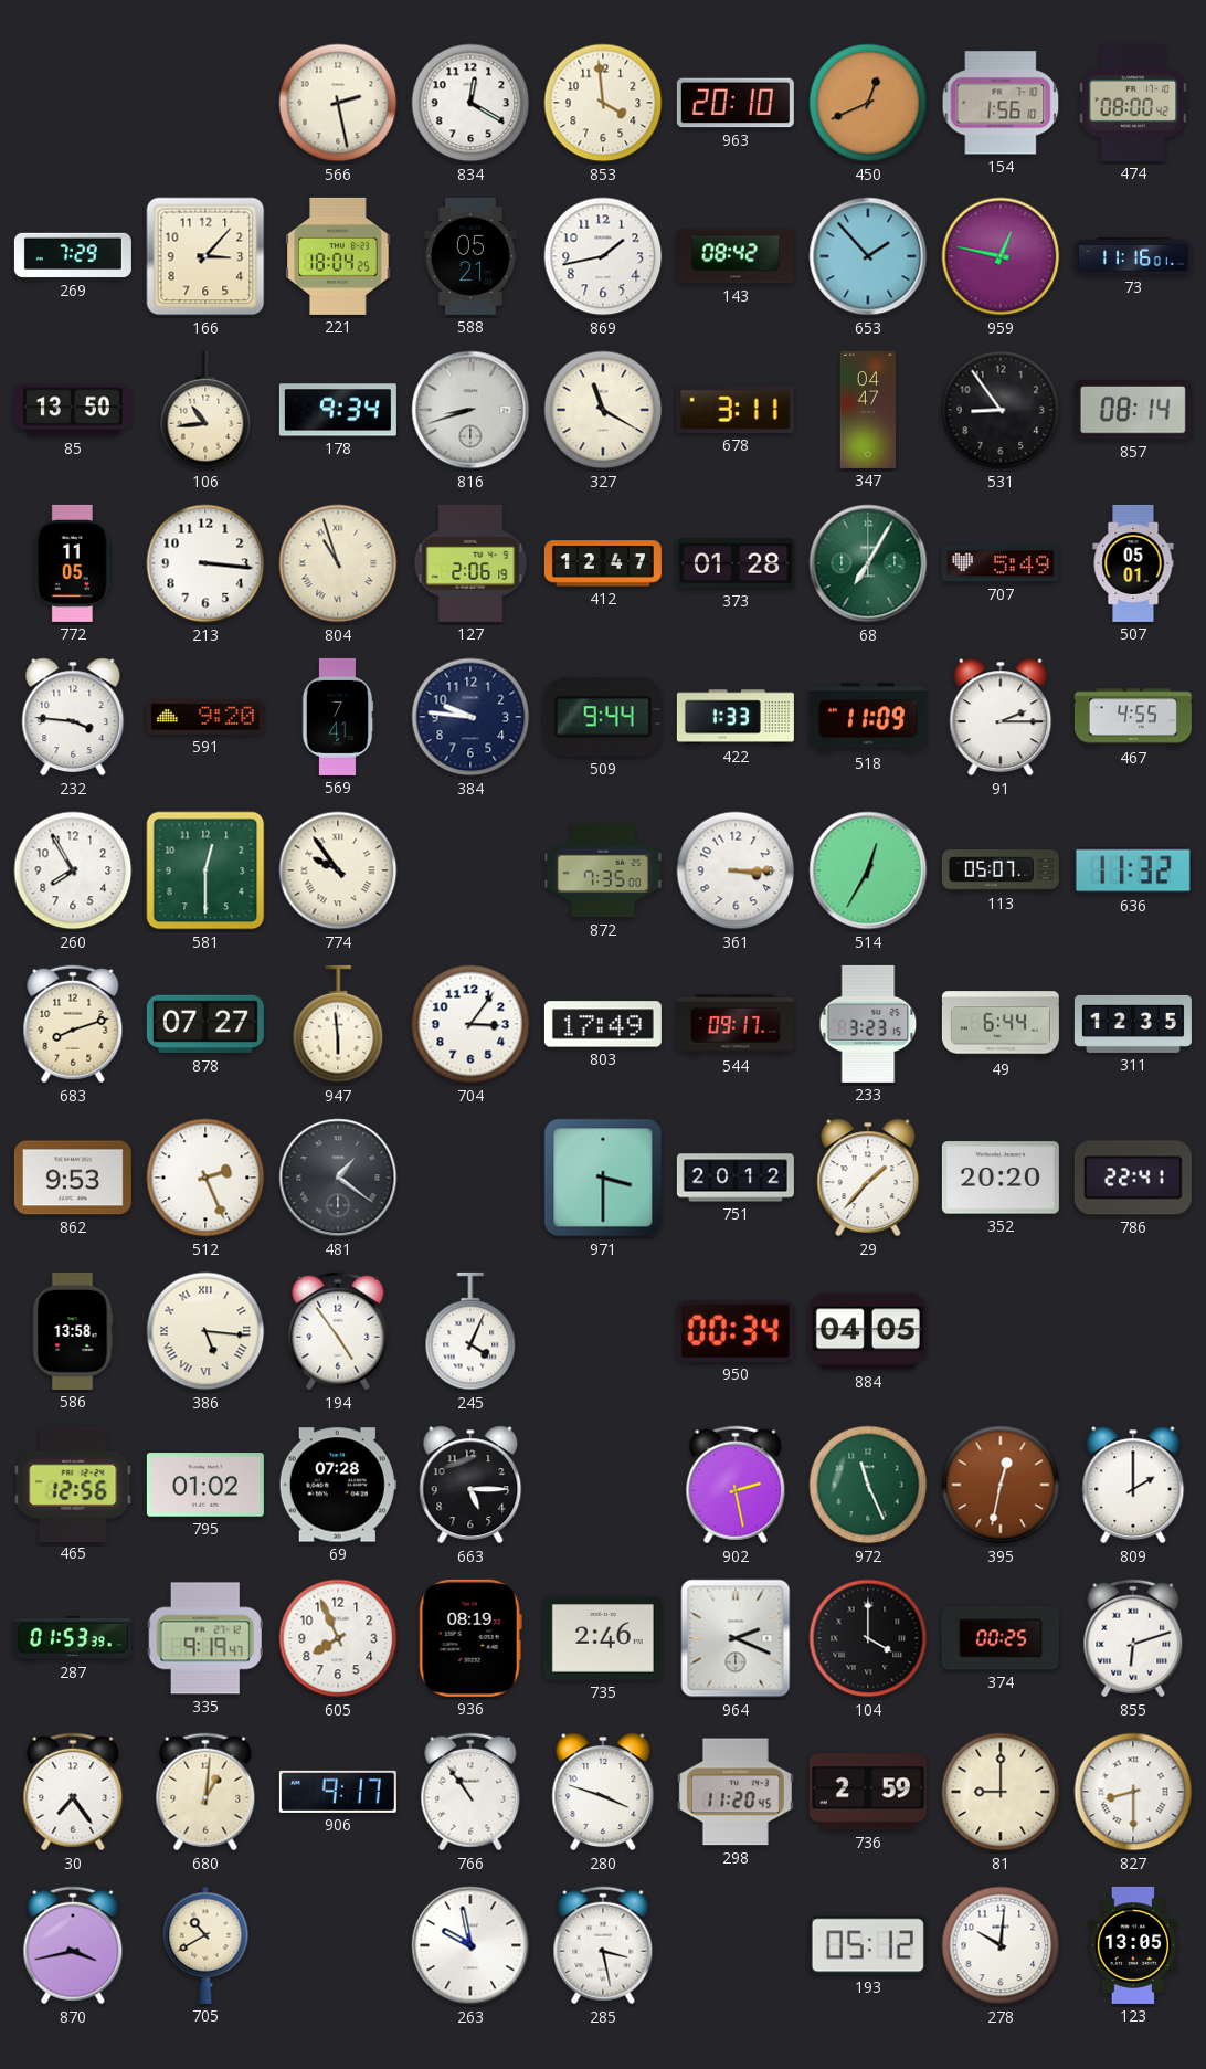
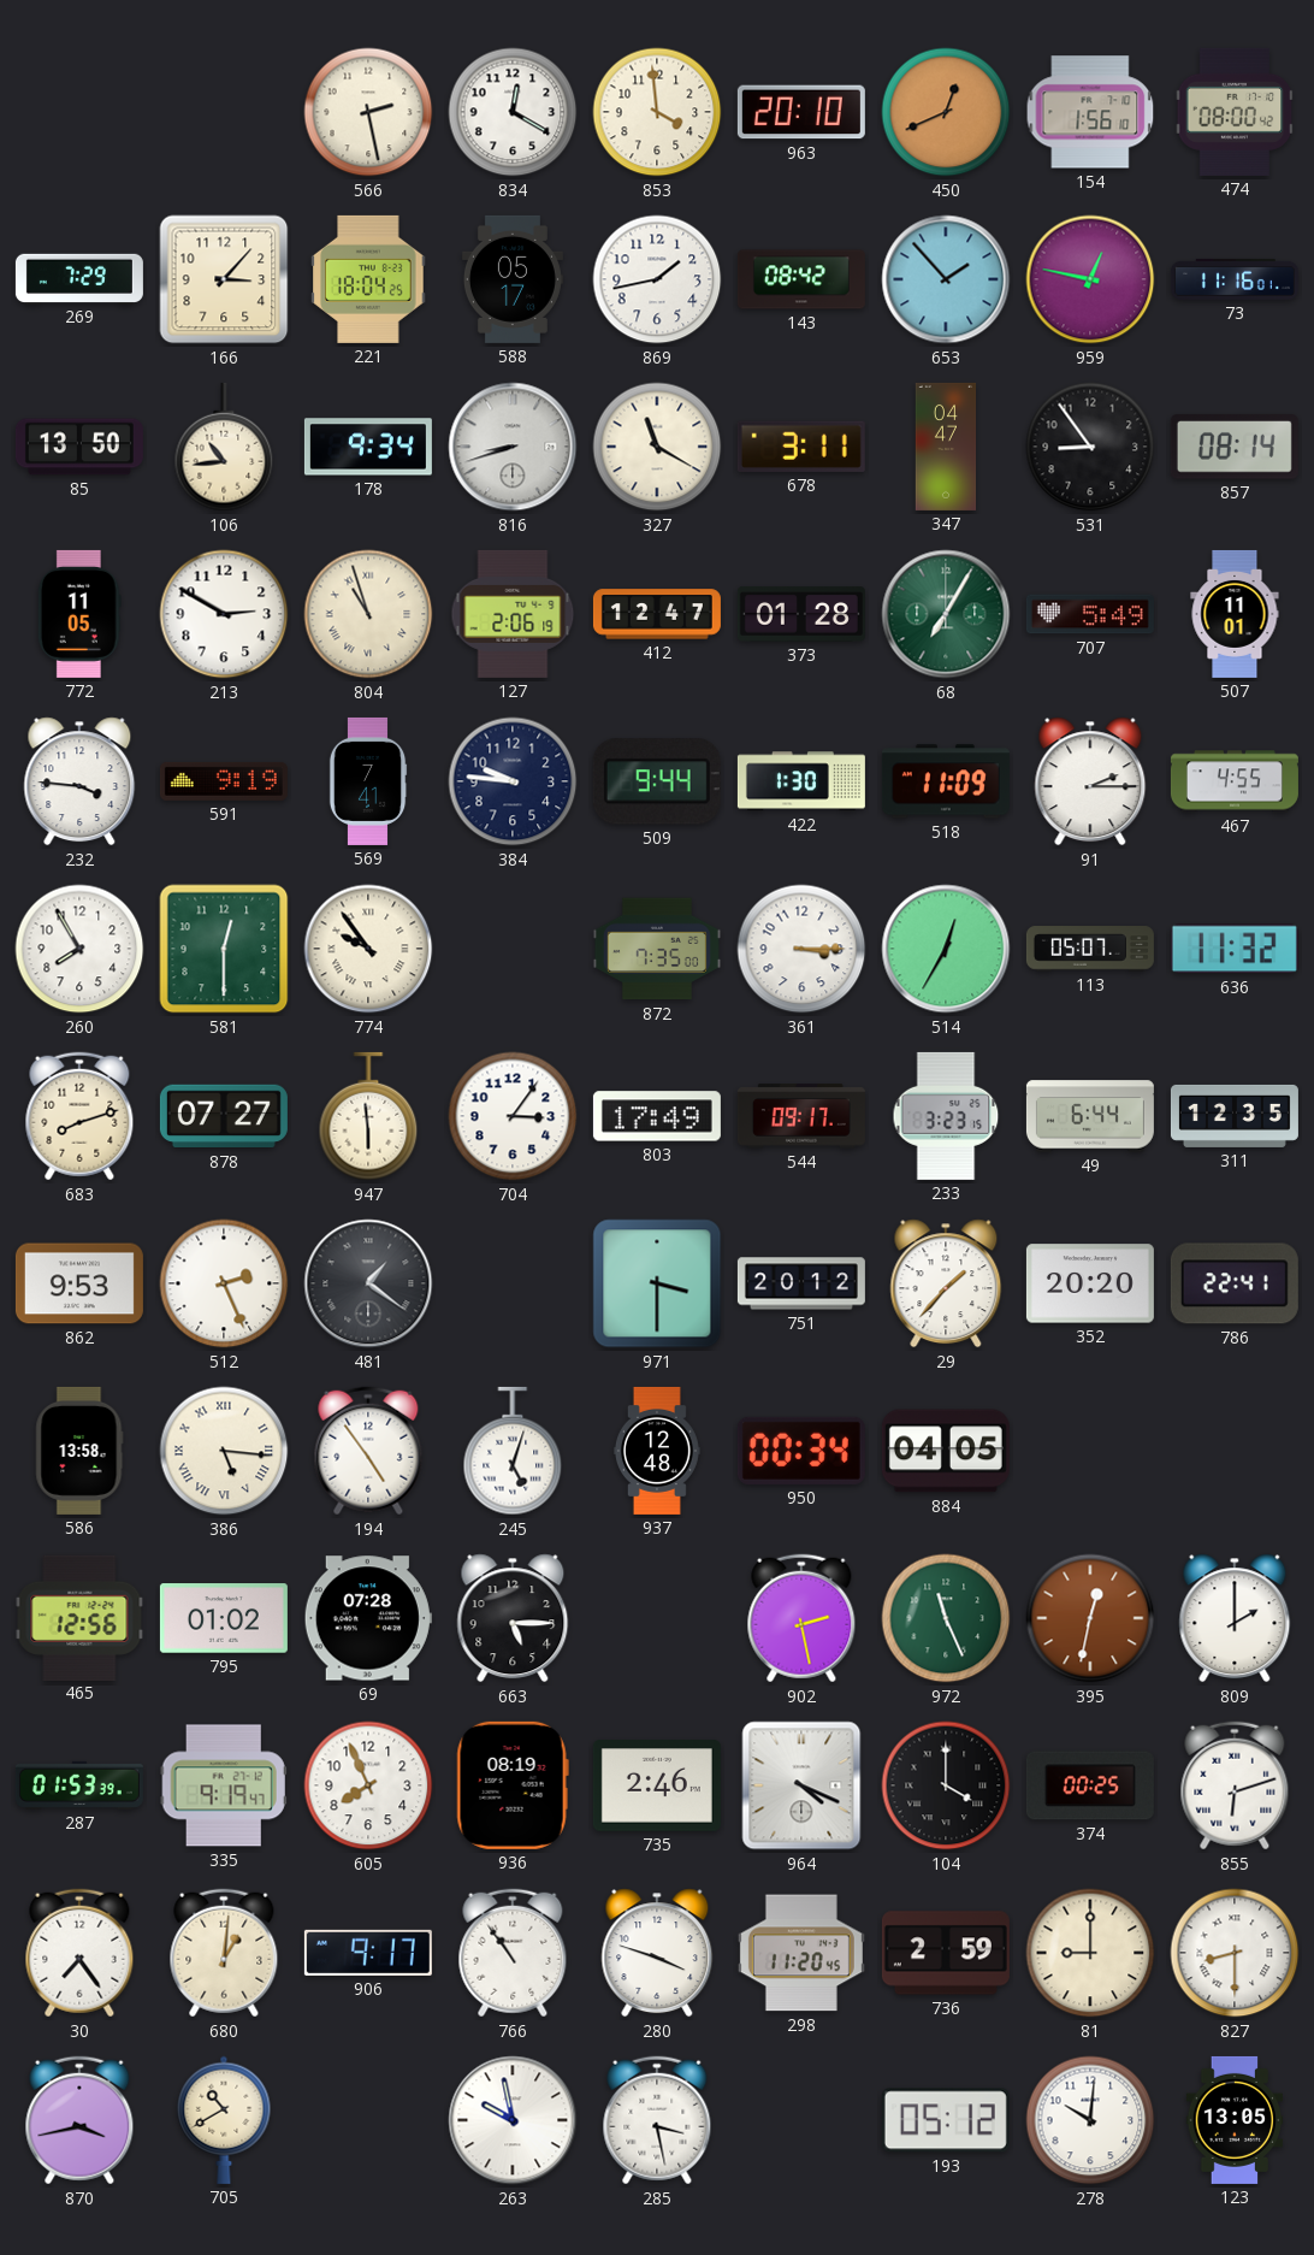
588: 05:21 -> 05:17
213: 3:16 -> 2:50
507: 05:01 -> 11:01
591: 9:20 -> 9:19
422: 1:33 -> 1:30
245: 4:04 -> 5:03
937: none -> 12:48
964: 2:19 -> 4:19
